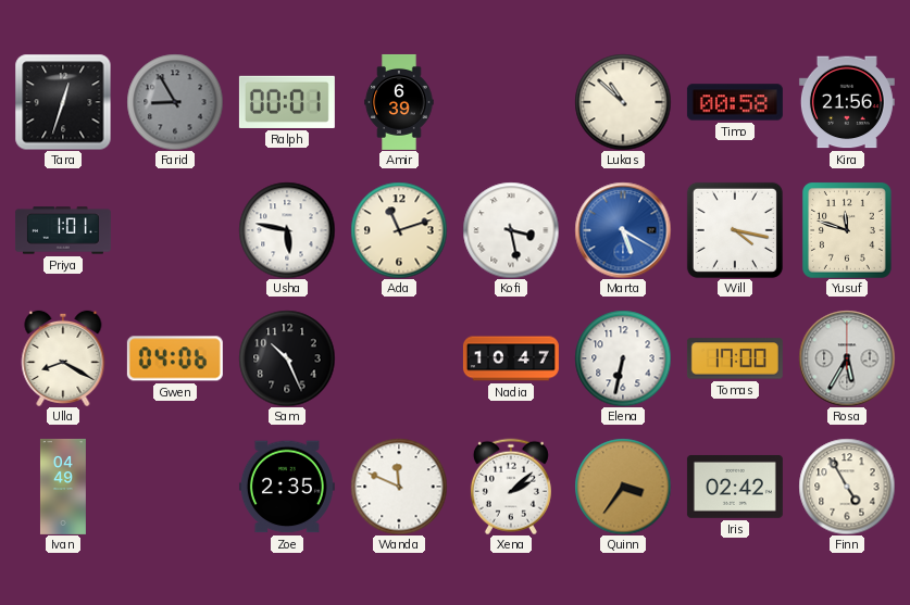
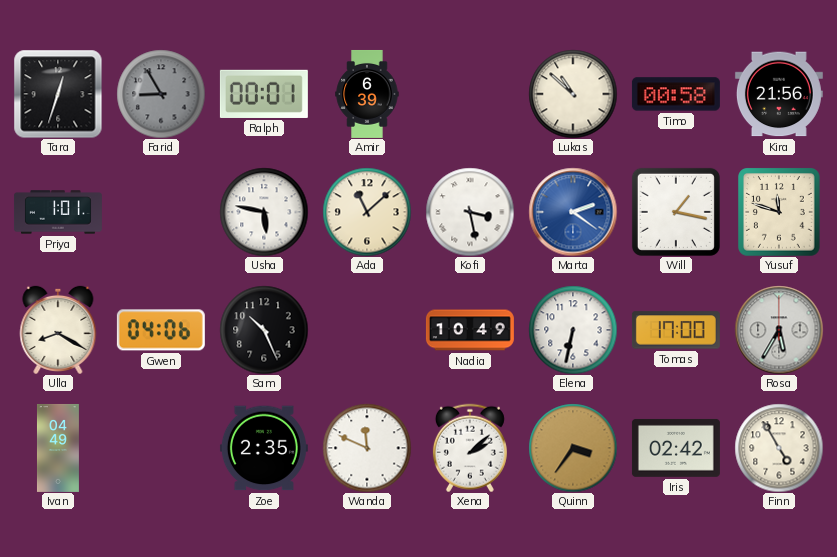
Ada: 11:12 -> 11:08
Marta: 5:20 -> 2:21
Will: 4:17 -> 1:17
Nadia: 10:47 -> 10:49
